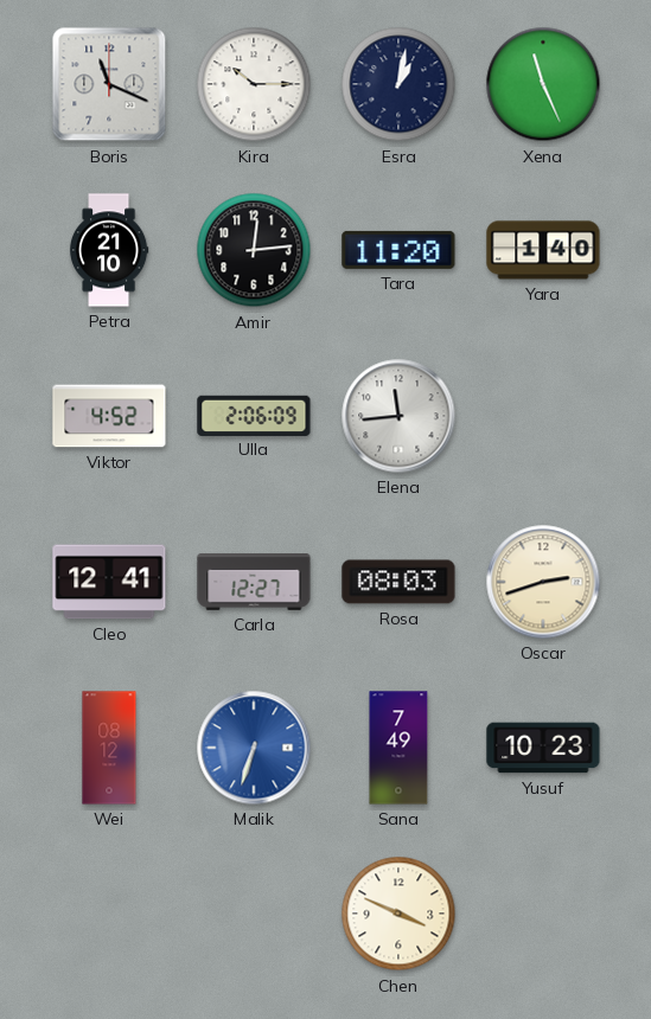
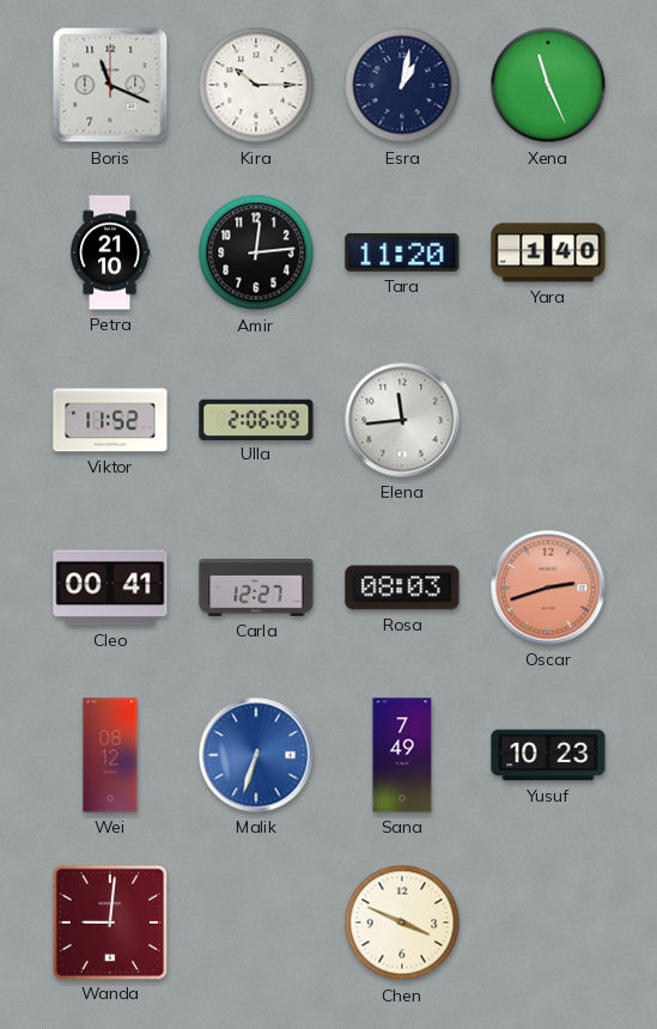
Viktor: 4:52 -> 11:52
Cleo: 12:41 -> 00:41
Oscar dial: cream -> salmon
Wanda: none -> 9:01
